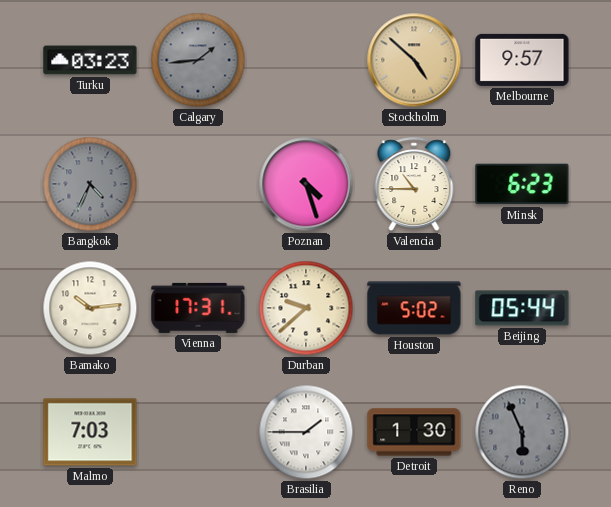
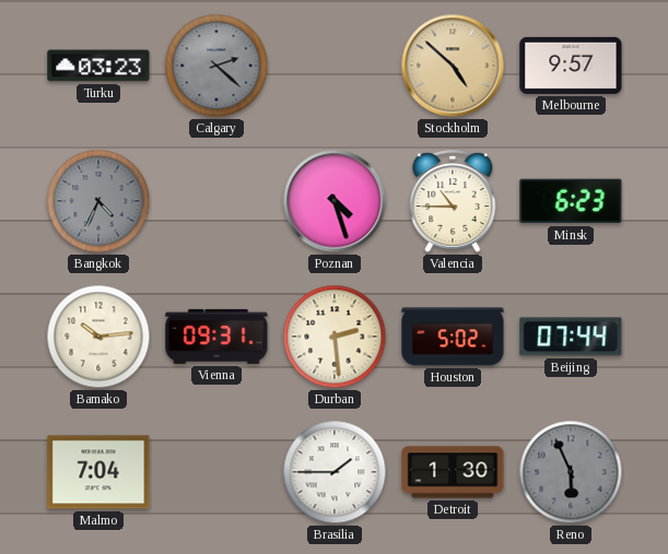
Calgary: 1:44 -> 2:22
Vienna: 17:31 -> 09:31
Durban: 9:38 -> 2:29
Beijing: 05:44 -> 07:44
Malmo: 7:03 -> 7:04
